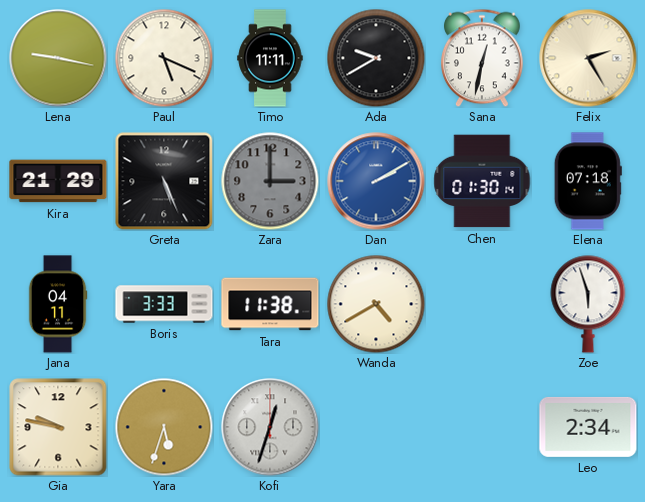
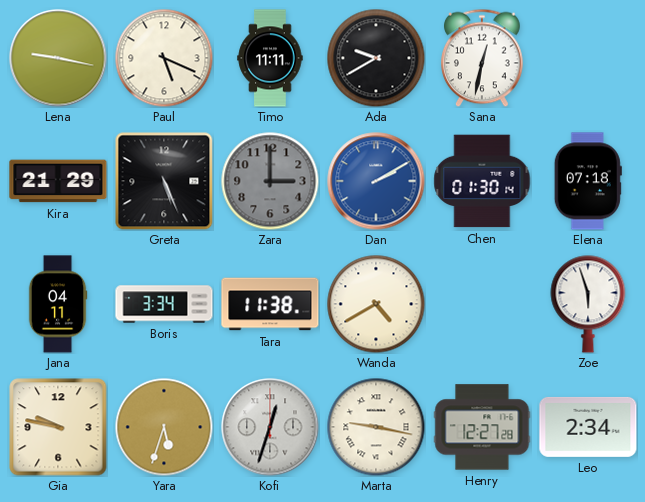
Felix: 2:25 -> none
Boris: 3:33 -> 3:34
Marta: none -> 9:17
Henry: none -> 12:27
